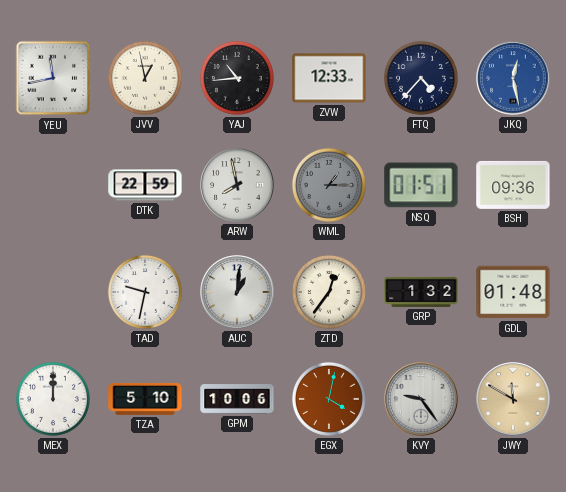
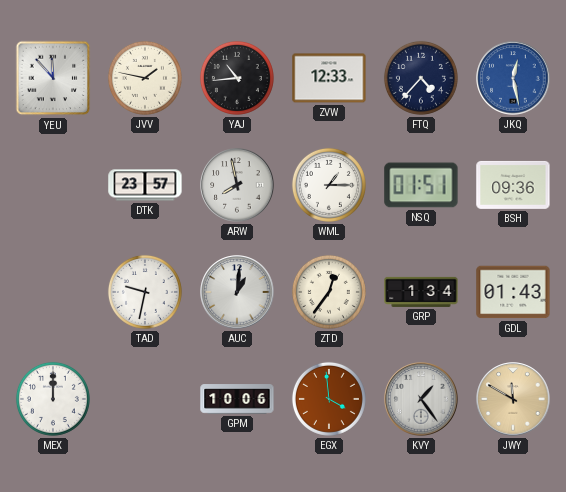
YEU: 11:43 -> 11:53
JVV: 12:58 -> 1:47
DTK: 22:59 -> 23:57
WML dial: grey -> white
GRP: 1:32 -> 1:34
GDL: 01:48 -> 01:43
TZA: 5:10 -> none
EGX: 4:02 -> 3:59
KVY: 9:24 -> 1:24
